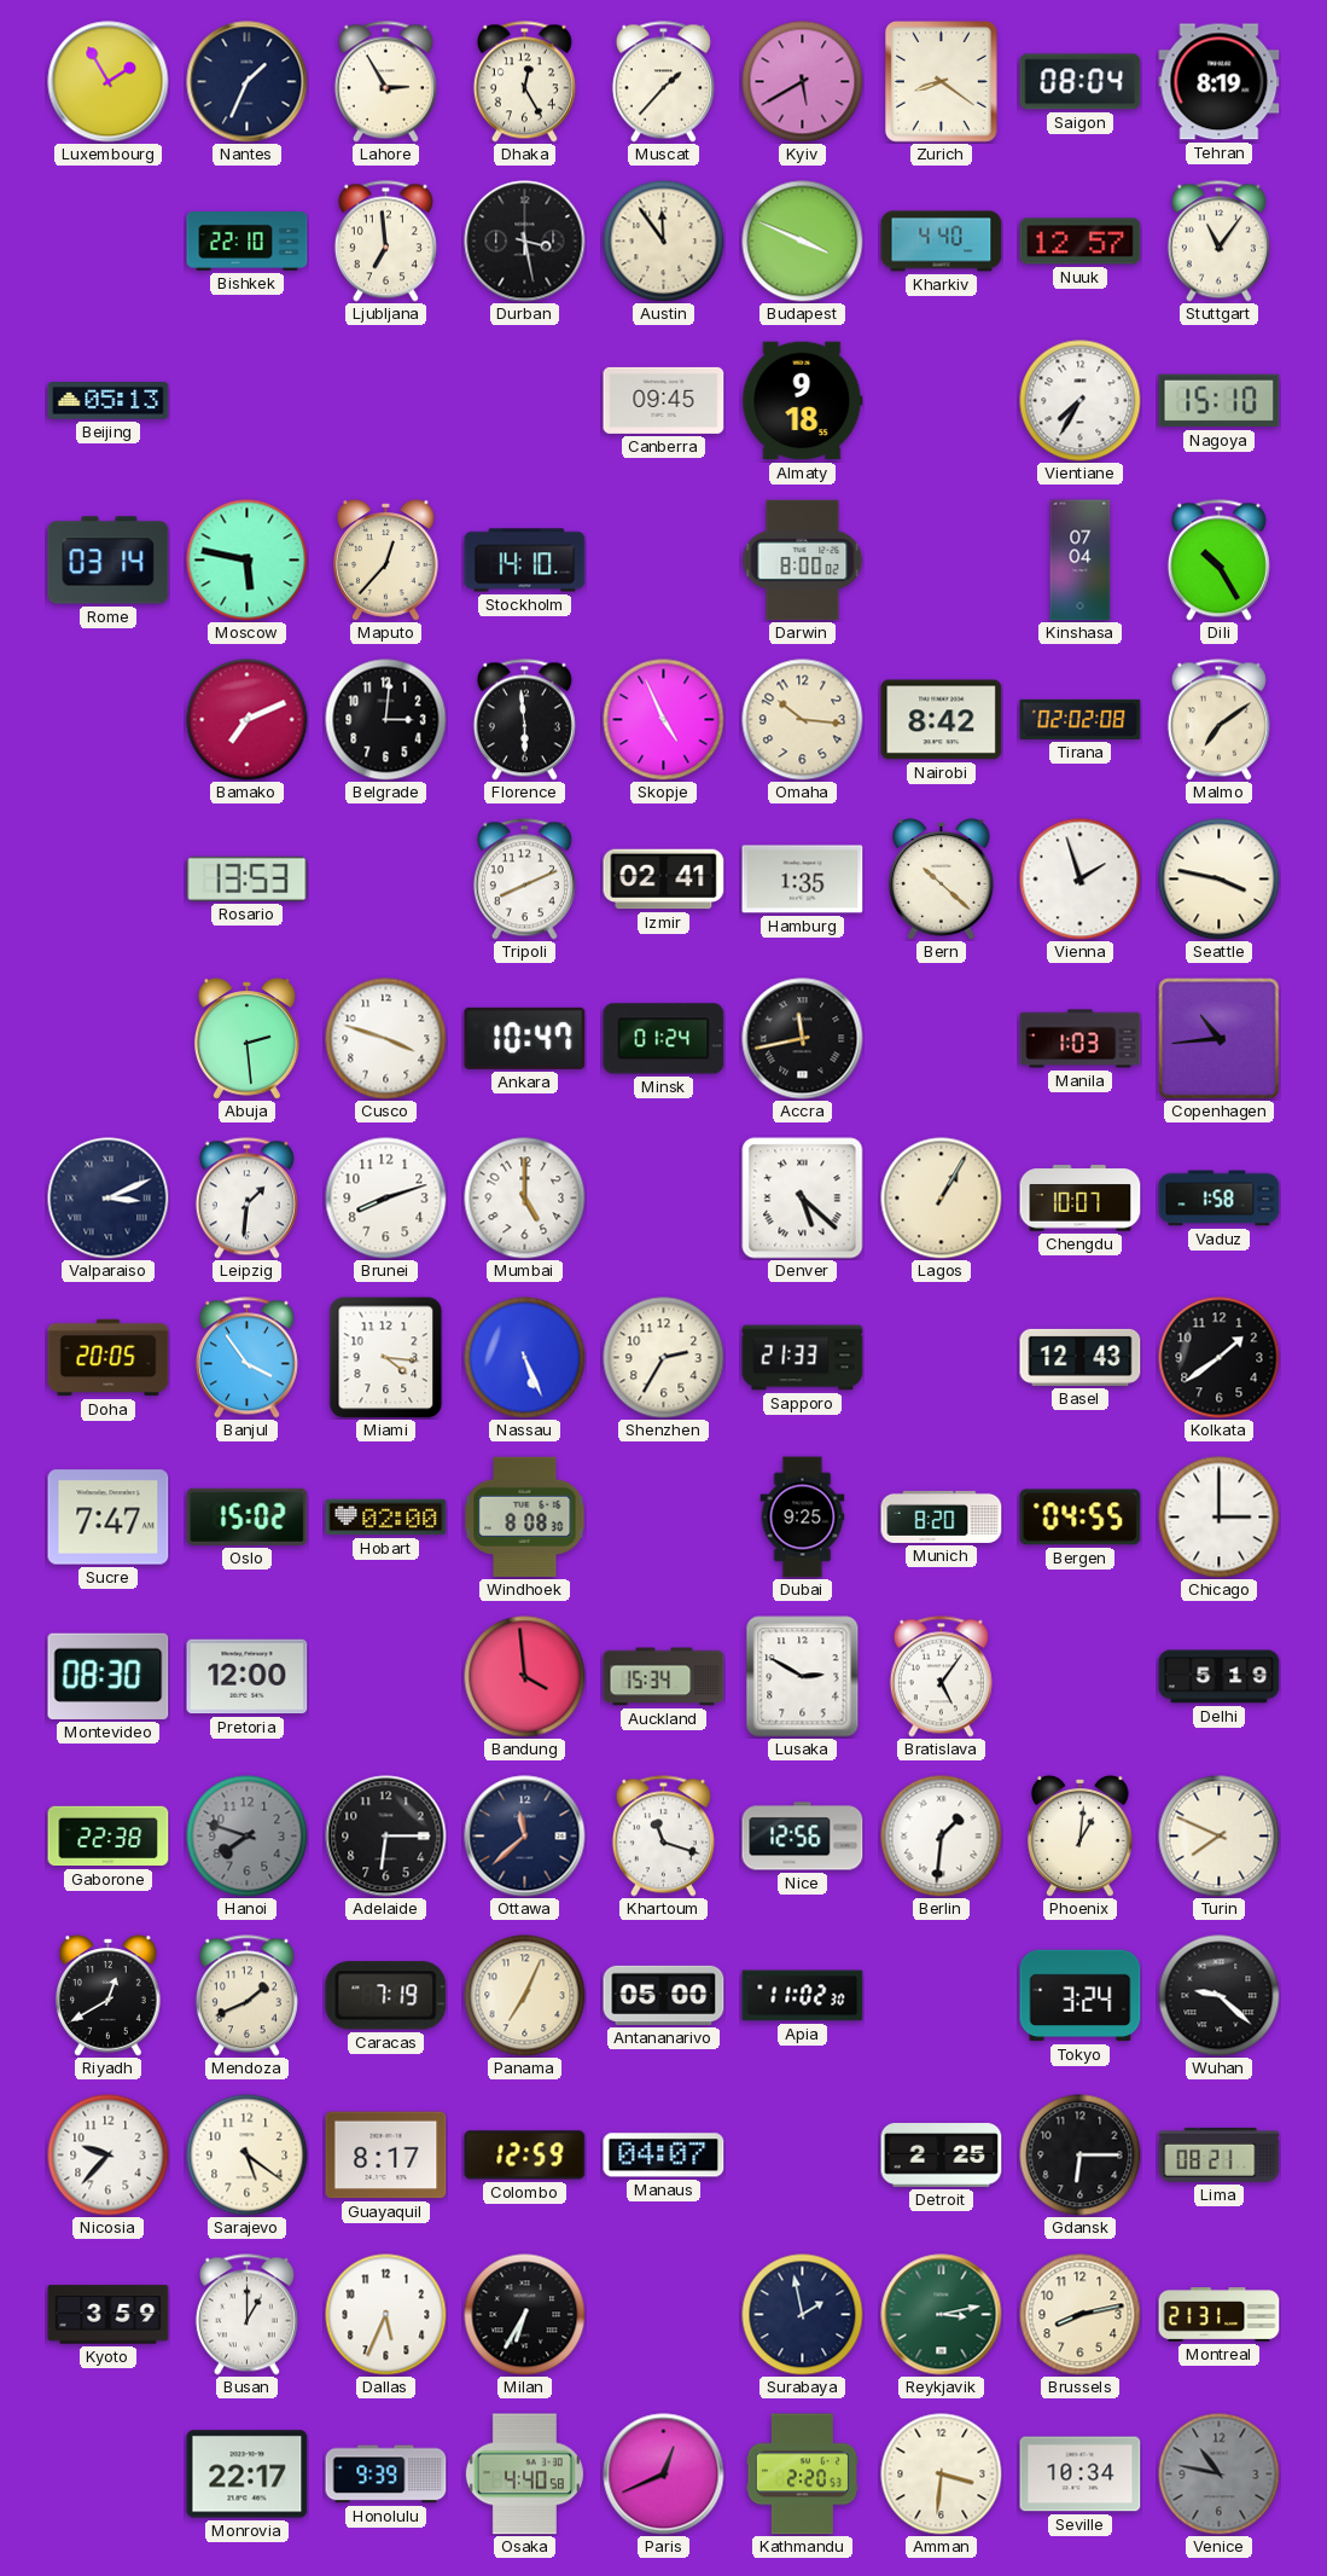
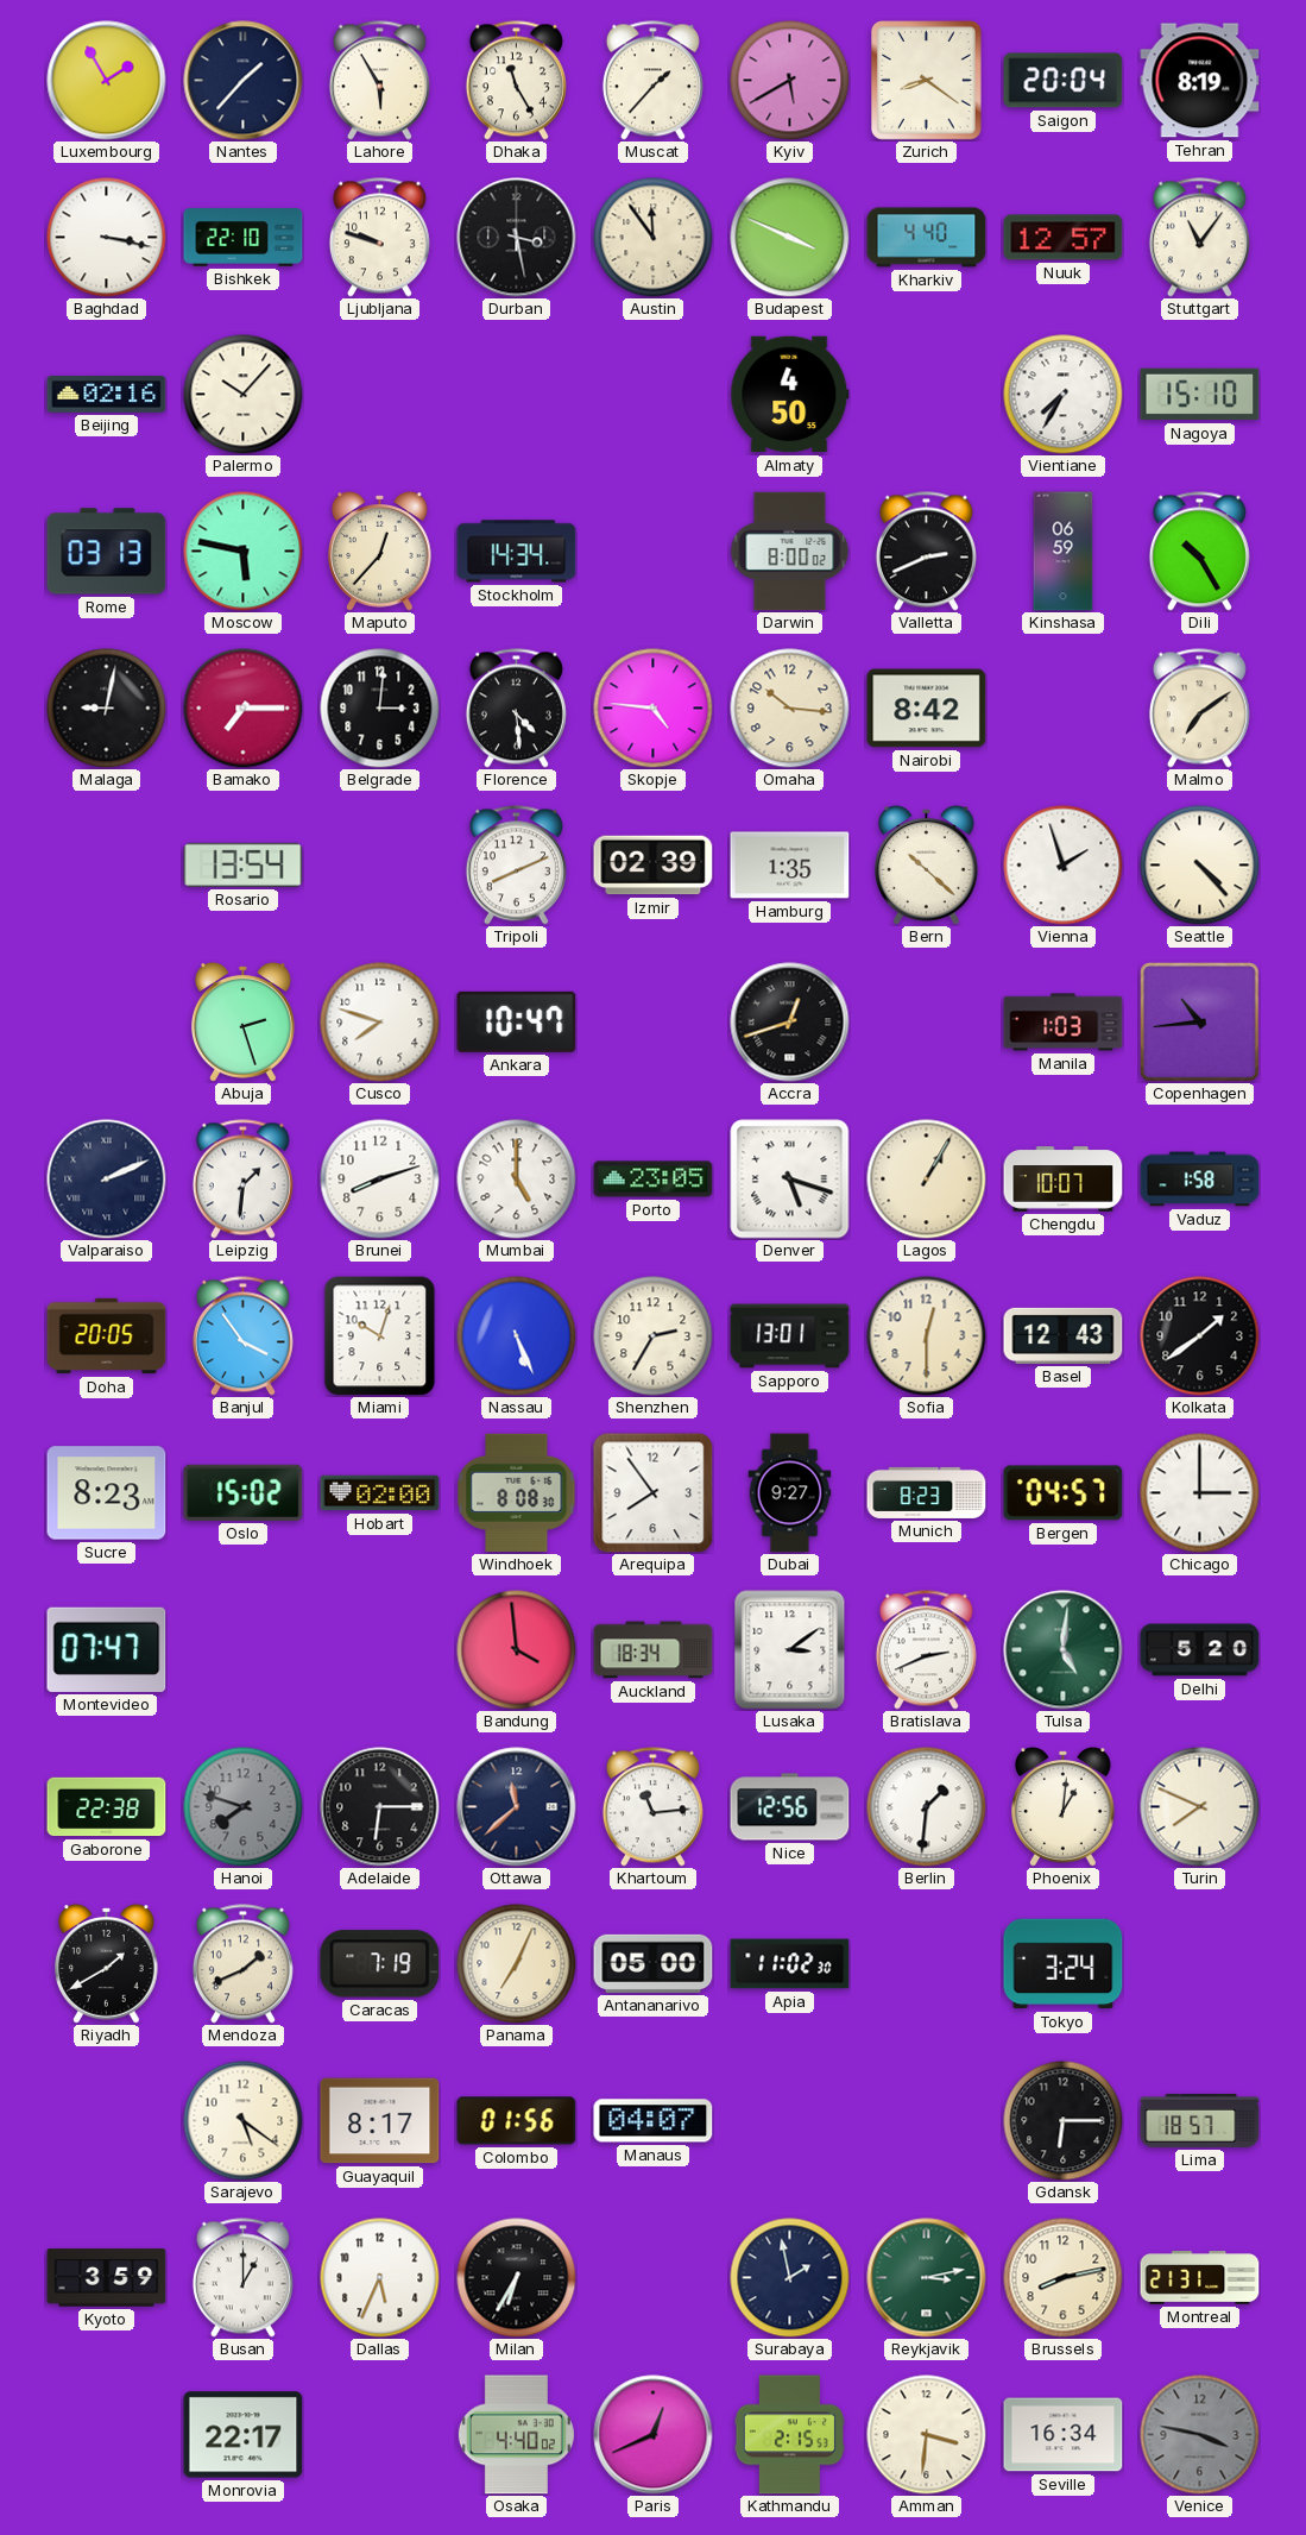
Nantes: 1:34 -> 1:37
Lahore: 2:55 -> 5:55
Dhaka: 12:25 -> 11:25
Saigon: 08:04 -> 20:04
Baghdad: none -> 3:17
Ljubljana: 6:59 -> 9:48
Beijing: 05:13 -> 02:16
Palermo: none -> 10:07
Canberra: 09:45 -> none
Almaty: 9:18 -> 4:50
Rome: 03:14 -> 03:13
Stockholm: 14:10 -> 14:34
Valletta: none -> 2:41
Kinshasa: 07:04 -> 06:59
Malaga: none -> 9:02
Bamako: 7:11 -> 7:15
Florence: 5:59 -> 4:29
Skopje: 4:56 -> 4:46
Tirana: 02:02 -> none
Rosario: 13:53 -> 13:54
Izmir: 02:41 -> 02:39
Seattle: 3:47 -> 4:23
Abuja: 2:29 -> 2:27
Cusco: 3:48 -> 7:48
Minsk: 01:24 -> none
Accra: 11:43 -> 12:42
Valparaiso: 3:11 -> 2:11
Porto: none -> 23:05
Denver: 5:22 -> 5:18
Miami: 4:16 -> 10:03
Sapporo: 21:33 -> 13:01
Sofia: none -> 12:30
Sucre: 7:47 -> 8:23
Arequipa: none -> 7:54
Dubai: 9:25 -> 9:27
Munich: 8:20 -> 8:23
Bergen: 04:55 -> 04:57
Montevideo: 08:30 -> 07:47
Pretoria: 12:00 -> none
Auckland: 15:34 -> 18:34
Lusaka: 2:50 -> 3:09
Bratislava: 5:06 -> 2:41
Tulsa: none -> 5:01
Delhi: 5:19 -> 5:20
Khartoum: 11:18 -> 11:14
Riyadh: 12:40 -> 1:40
Wuhan: 9:22 -> none
Nicosia: 9:37 -> none
Colombo: 12:59 -> 01:56
Detroit: 2:25 -> none
Lima: 08:21 -> 18:57
Honolulu: 9:39 -> none
Osaka: 4:40:58 -> 4:40:02
Kathmandu: 2:20 -> 2:15
Seville: 10:34 -> 16:34
Venice: 10:47 -> 3:47
